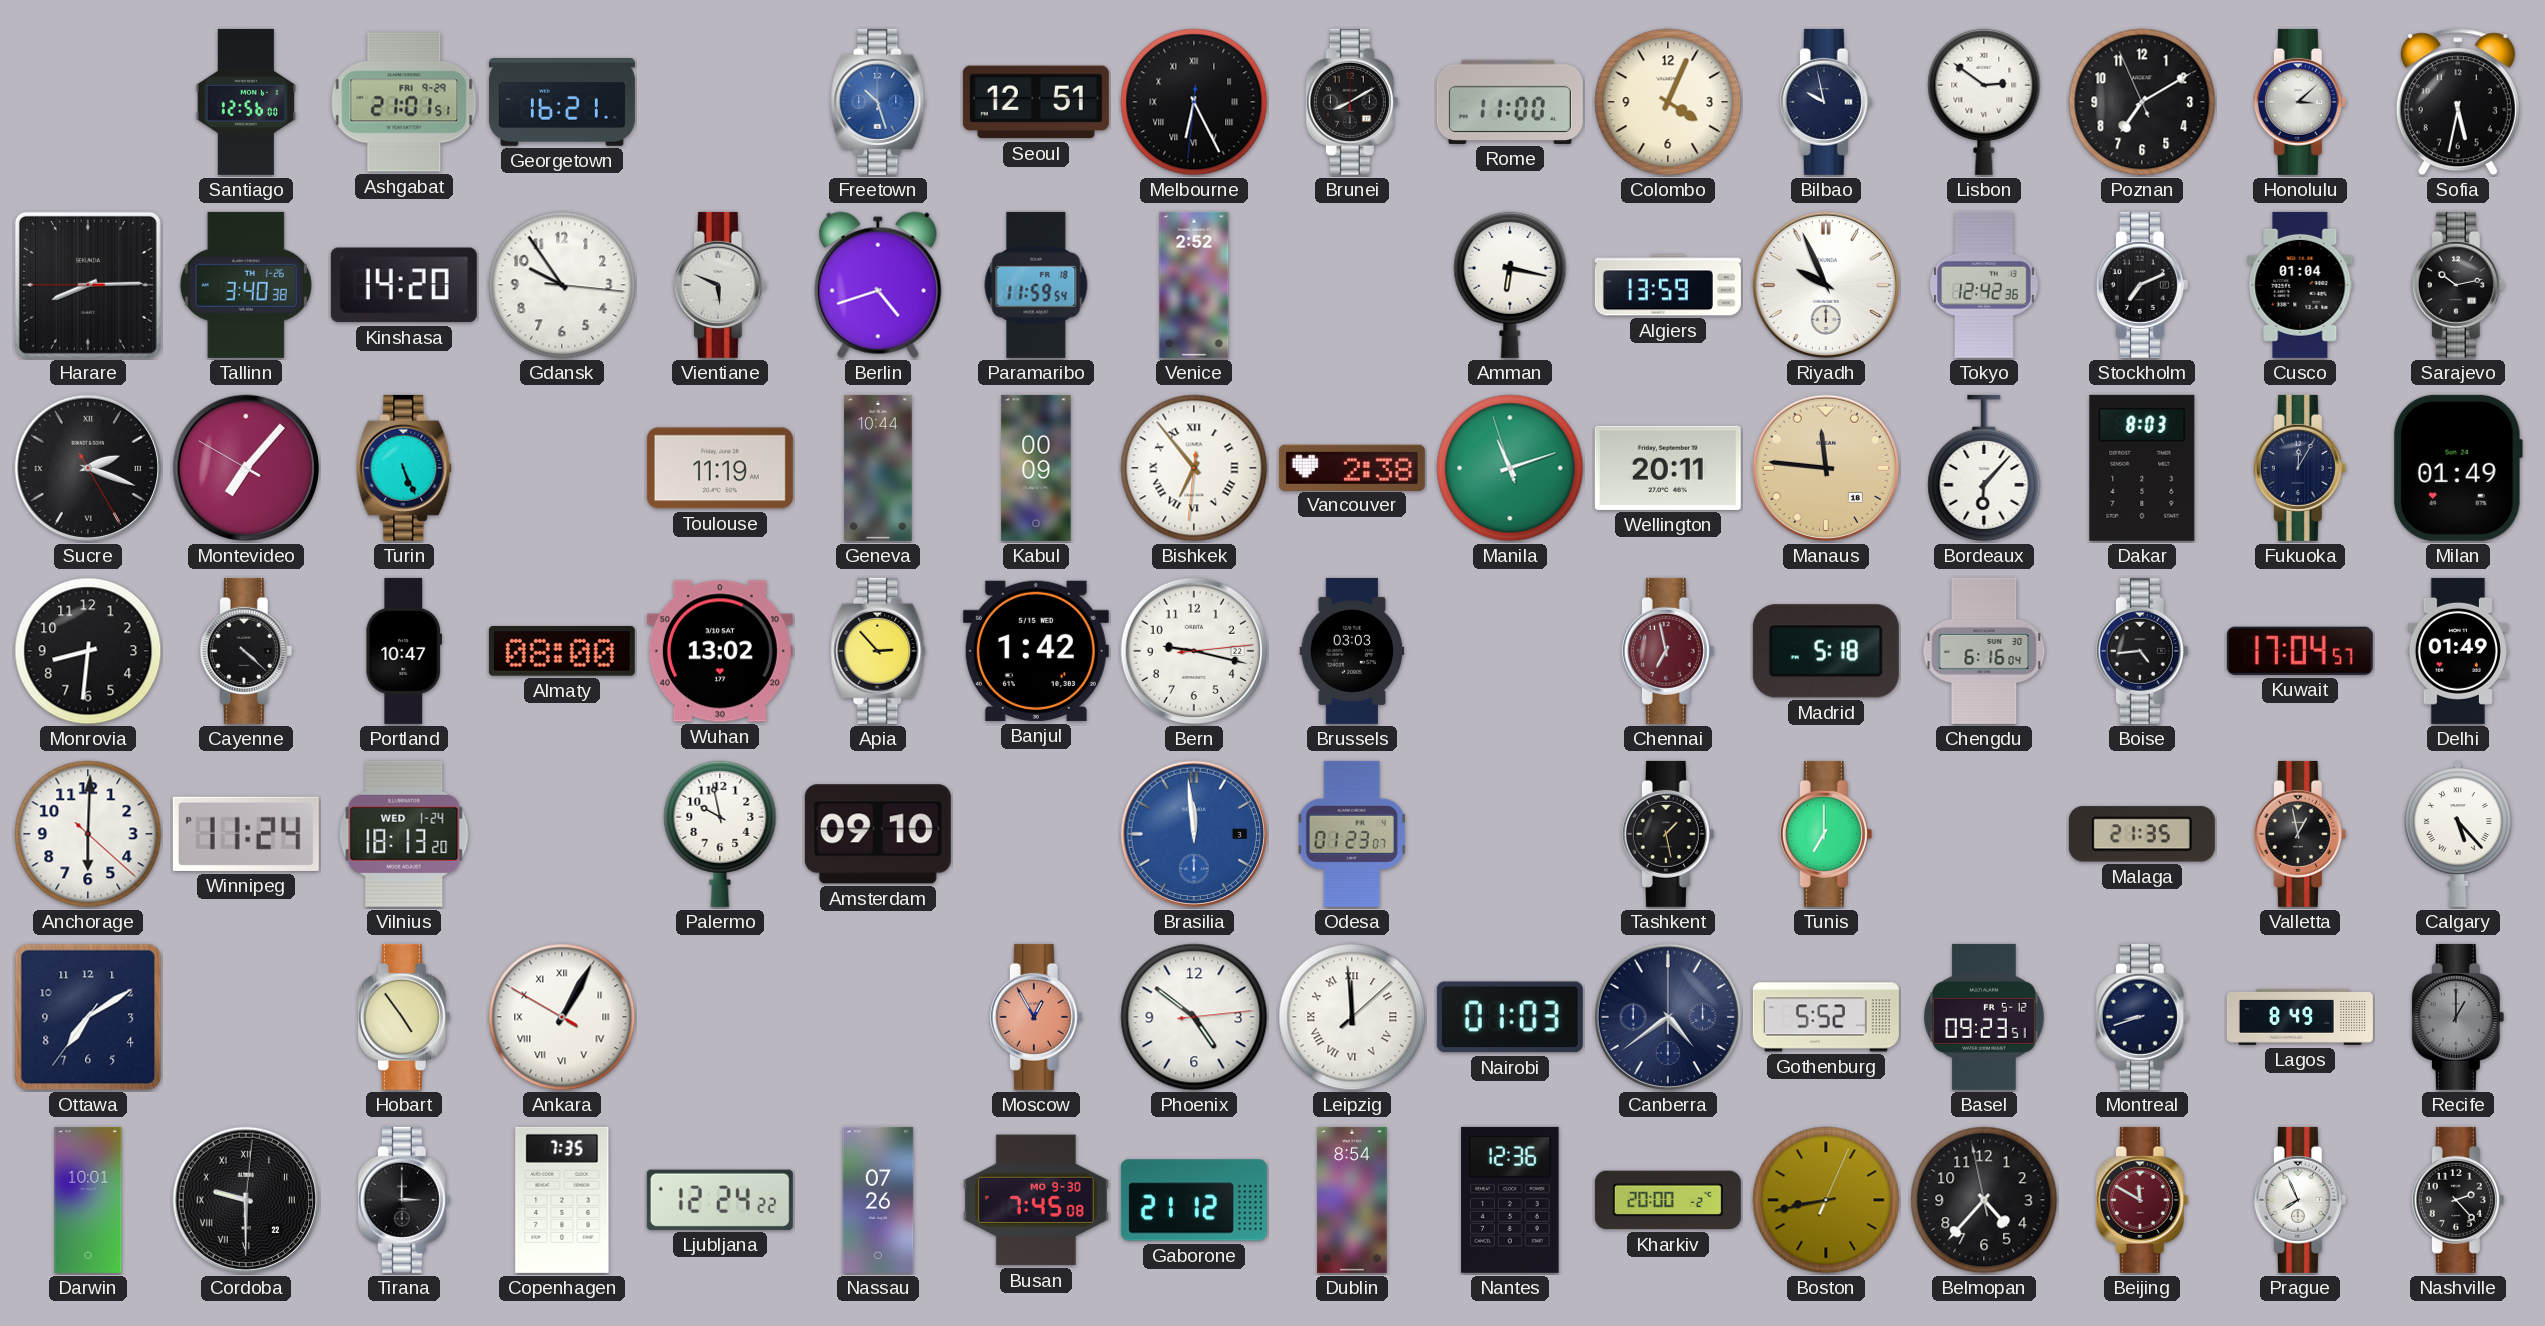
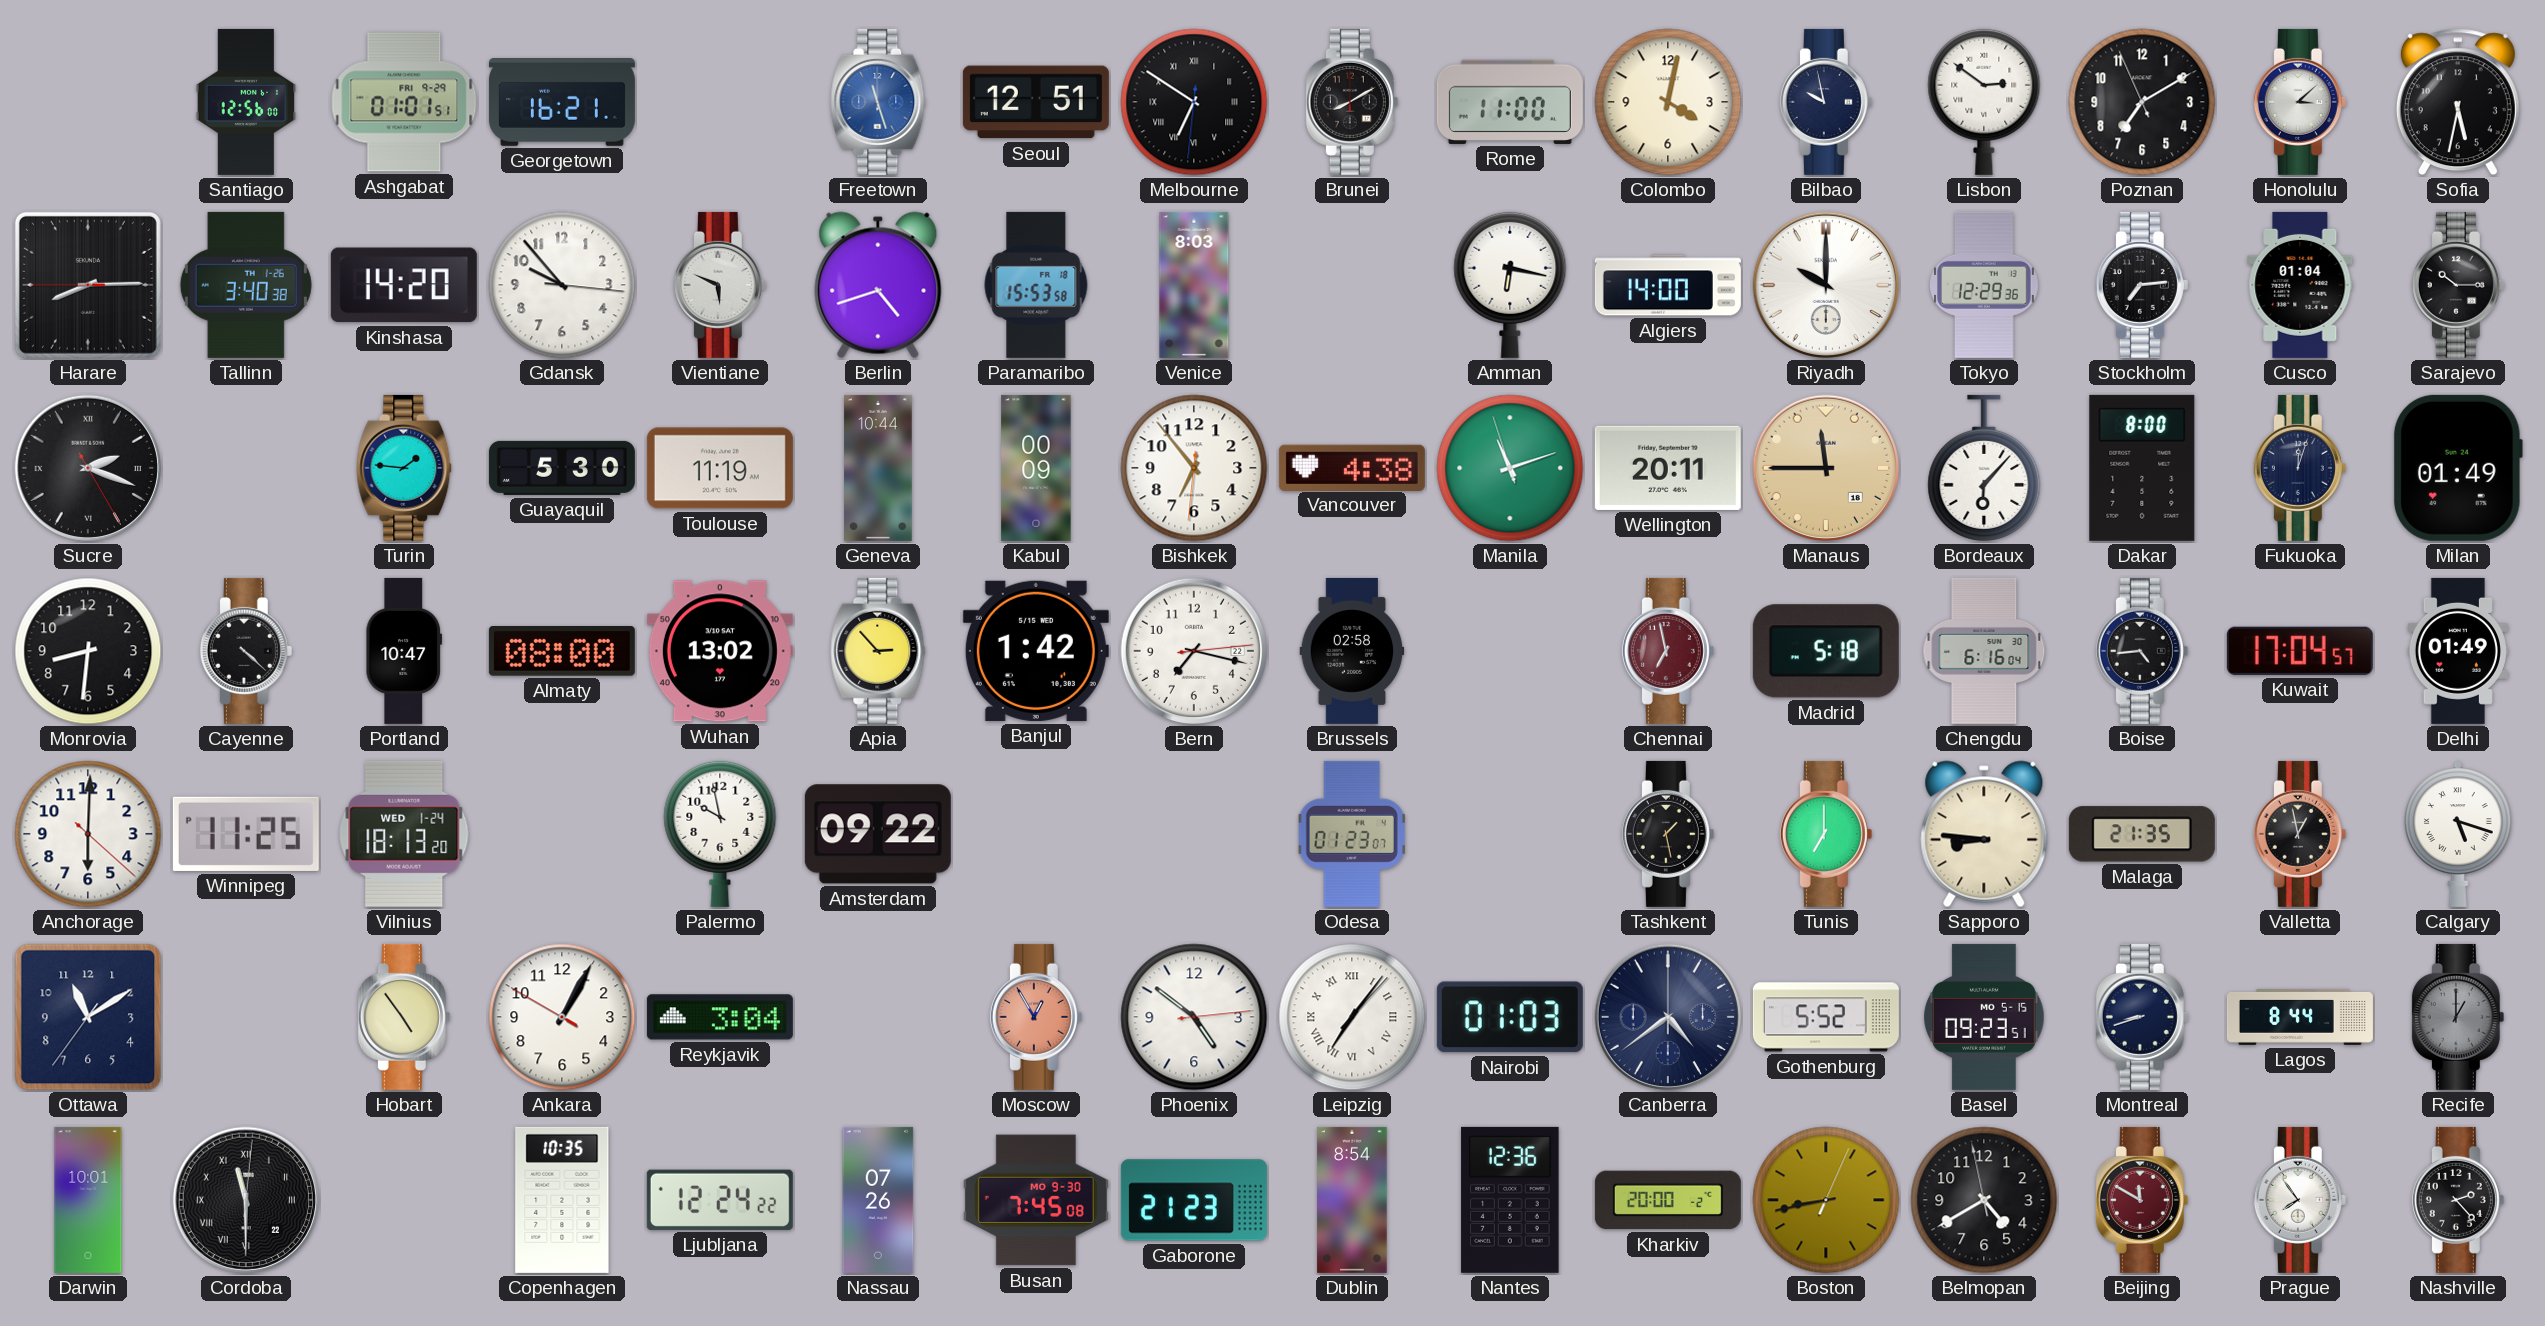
Ashgabat: 21:01 -> 01:01
Freetown: 10:27 -> 11:27
Melbourne: 6:25 -> 6:50
Colombo: 4:04 -> 4:02
Gdansk: 9:54 -> 9:53
Paramaribo: 11:59 -> 15:53
Venice: 2:52 -> 8:03
Algiers: 13:59 -> 14:00
Riyadh: 9:56 -> 10:00
Tokyo: 12:42 -> 12:29
Stockholm: 7:11 -> 7:14
Sarajevo: 10:13 -> 10:15
Montevideo: 7:06 -> none
Turin: 5:26 -> 1:46
Guayaquil: none -> 5:30
Bishkek numerals: Roman -> Arabic
Vancouver: 2:38 -> 4:38
Manaus: 11:46 -> 11:45
Dakar: 8:03 -> 8:00
Fukuoka: 12:05 -> 12:03
Bern: 9:17 -> 7:17
Brussels: 03:03 -> 02:58
Winnipeg: 11:24 -> 11:25
Amsterdam: 09:10 -> 09:22
Brasilia: 11:59 -> none
Sapporo: none -> 8:46
Calgary: 5:23 -> 5:18
Ottawa: 7:09 -> 11:09
Ankara numerals: Roman -> Arabic
Reykjavik: none -> 3:04
Leipzig: 11:59 -> 7:06
Basel date: FR 5-12 -> MO 5-15
Lagos: 8:49 -> 8:44
Cordoba: 9:30 -> 11:30
Tirana: 3:00 -> none
Copenhagen: 7:35 -> 10:35
Gaborone: 21:12 -> 21:23
Belmopan: 4:36 -> 4:39
Prague: 7:56 -> 7:54
